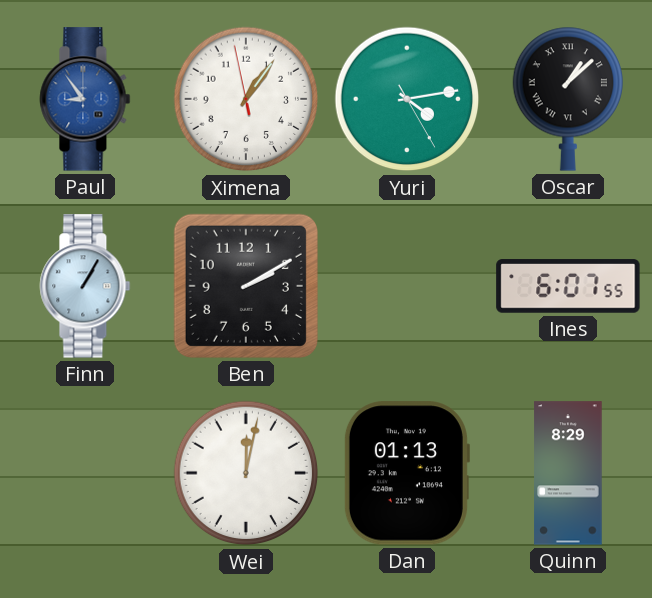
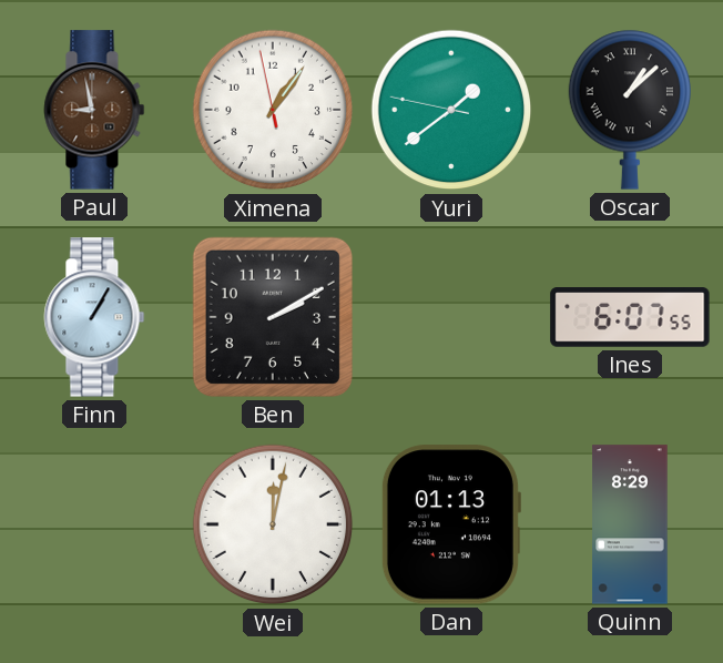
Paul: 8:54 -> 8:58
Paul dial: blue -> brown
Yuri: 4:13 -> 1:38
